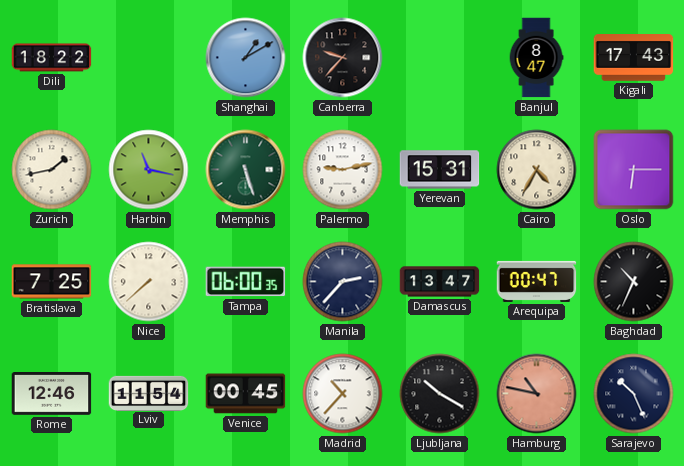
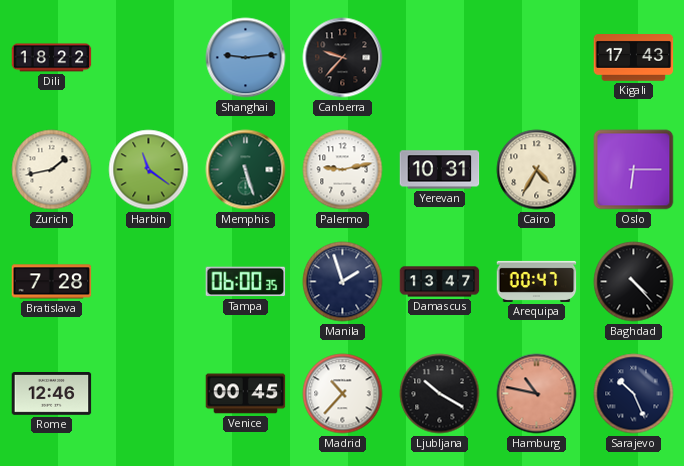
Shanghai: 1:10 -> 9:14
Banjul: 8:47 -> none
Harbin: 11:17 -> 11:21
Yerevan: 15:31 -> 10:31
Bratislava: 7:25 -> 7:28
Nice: 7:38 -> none
Manila: 2:37 -> 1:57
Baghdad: 10:34 -> 4:23
Lviv: 11:54 -> none
